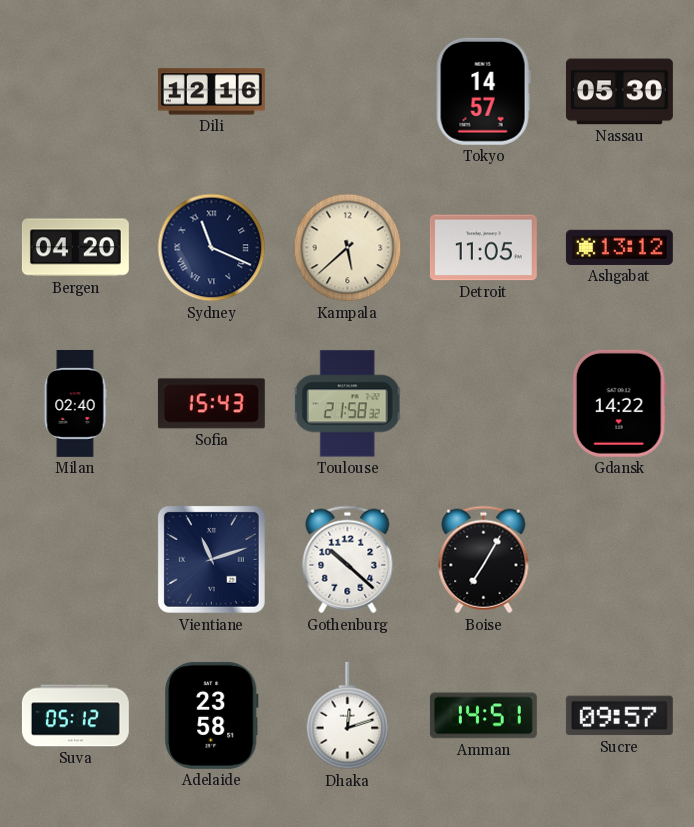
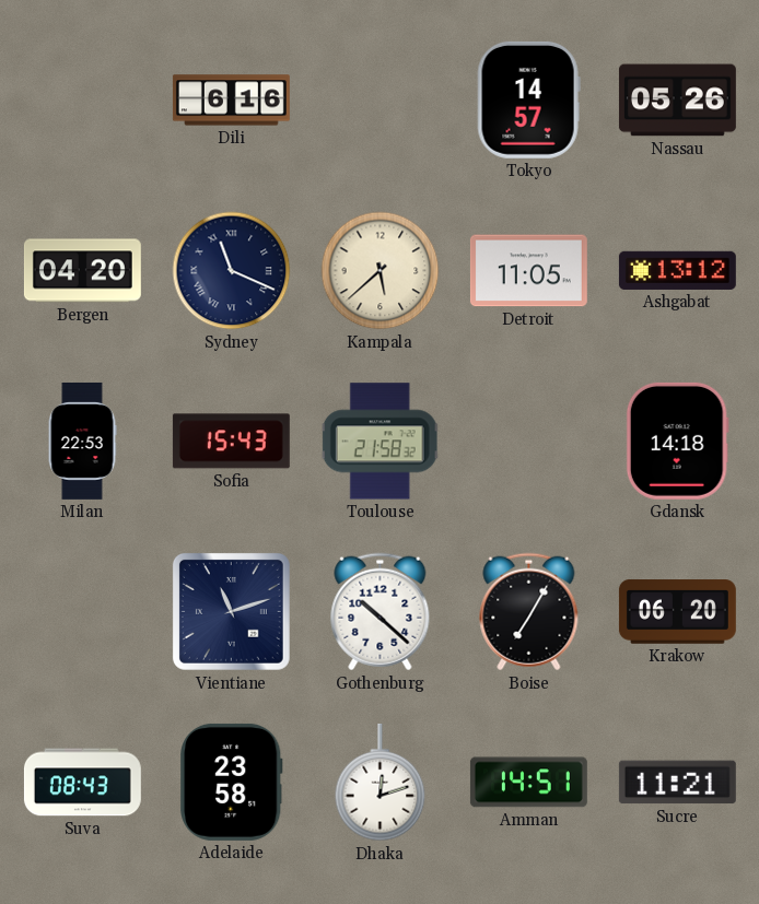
Dili: 12:16 -> 6:16
Nassau: 05:30 -> 05:26
Milan: 02:40 -> 22:53
Gdansk: 14:22 -> 14:18
Krakow: none -> 06:20
Suva: 05:12 -> 08:43
Sucre: 09:57 -> 11:21
